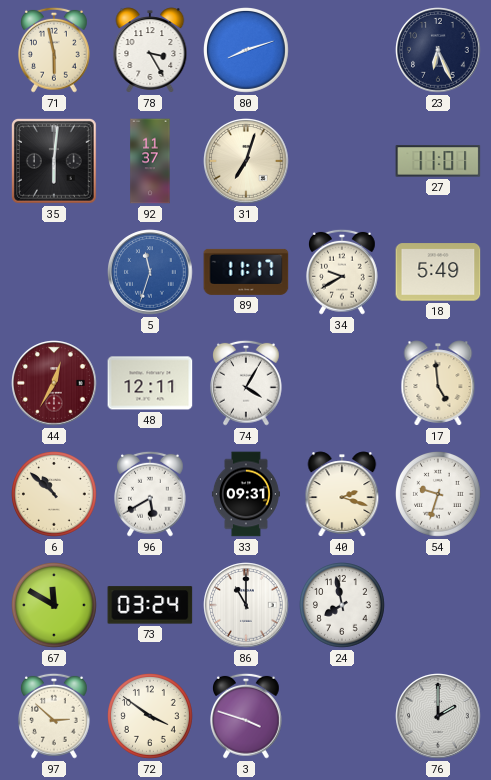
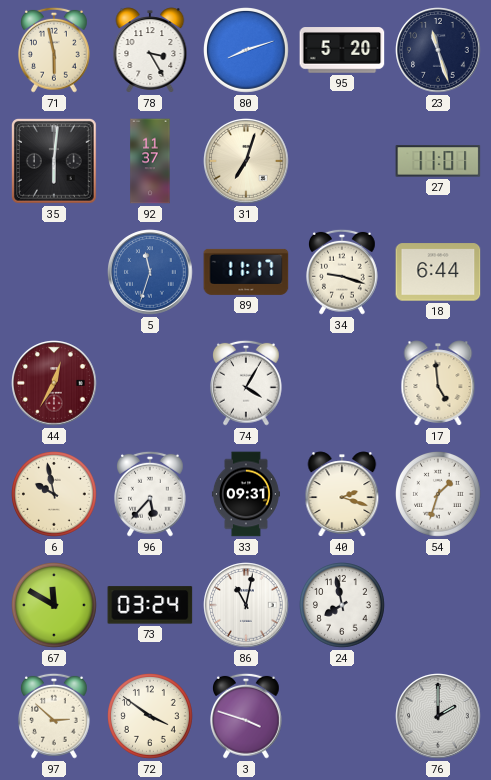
95: none -> 5:20
23: 6:26 -> 11:27
34: 9:40 -> 9:18
18: 5:49 -> 6:44
48: 12:11 -> none
6: 10:52 -> 9:58
96: 5:40 -> 5:37
54: 9:33 -> 1:33
86: 11:00 -> 11:02
